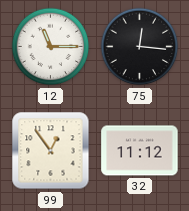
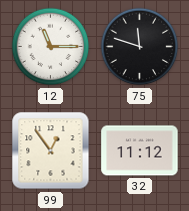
75: 12:16 -> 11:48
